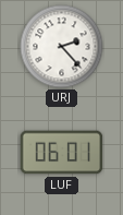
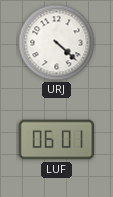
URJ: 2:23 -> 4:22
